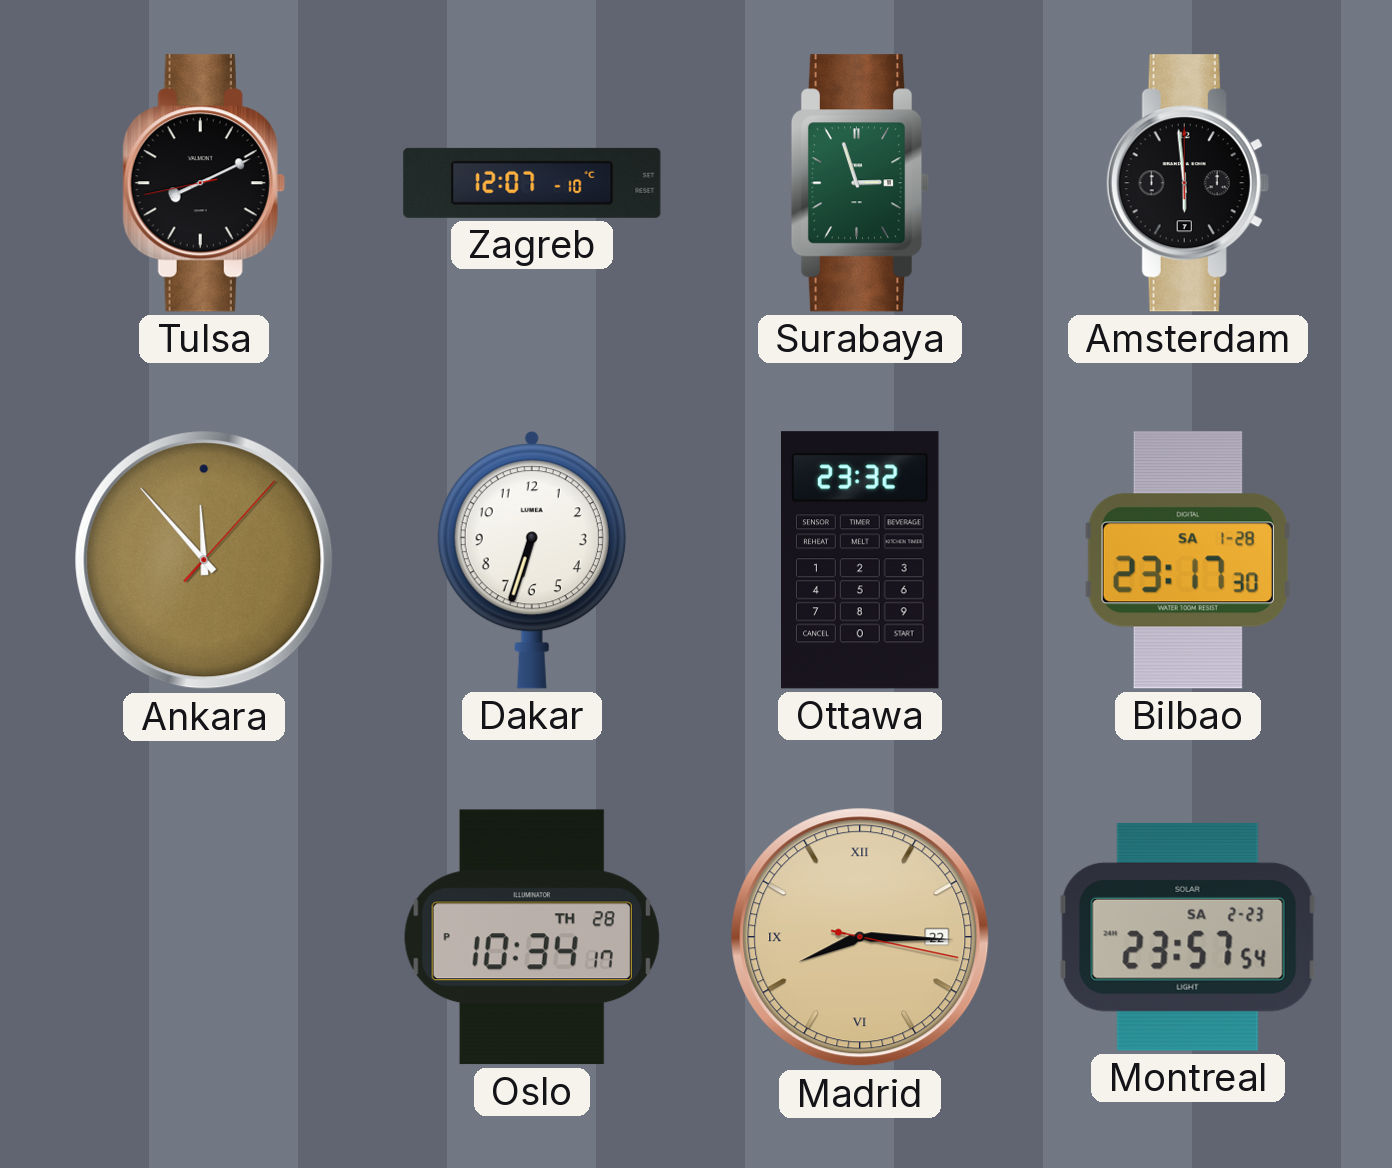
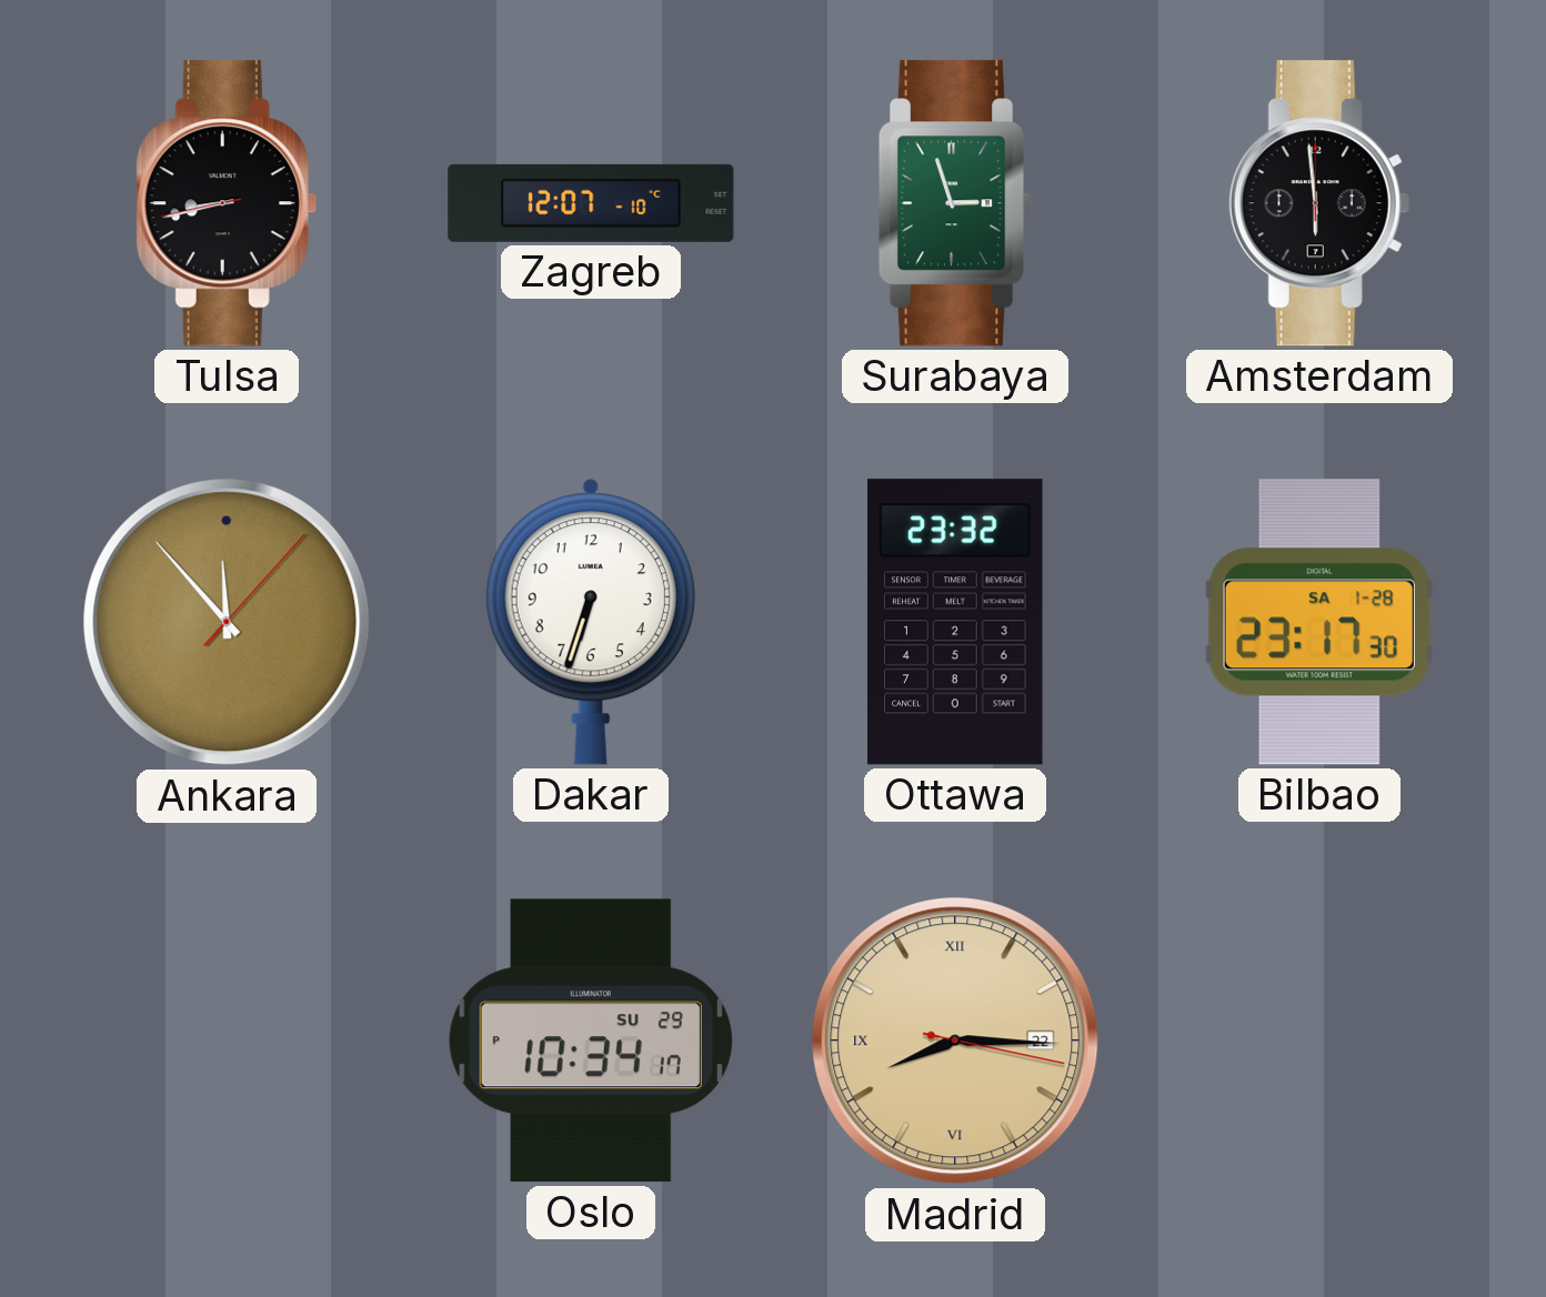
Tulsa: 8:10 -> 8:42
Oslo date: TH 28 -> SU 29
Montreal: 23:57 -> none
